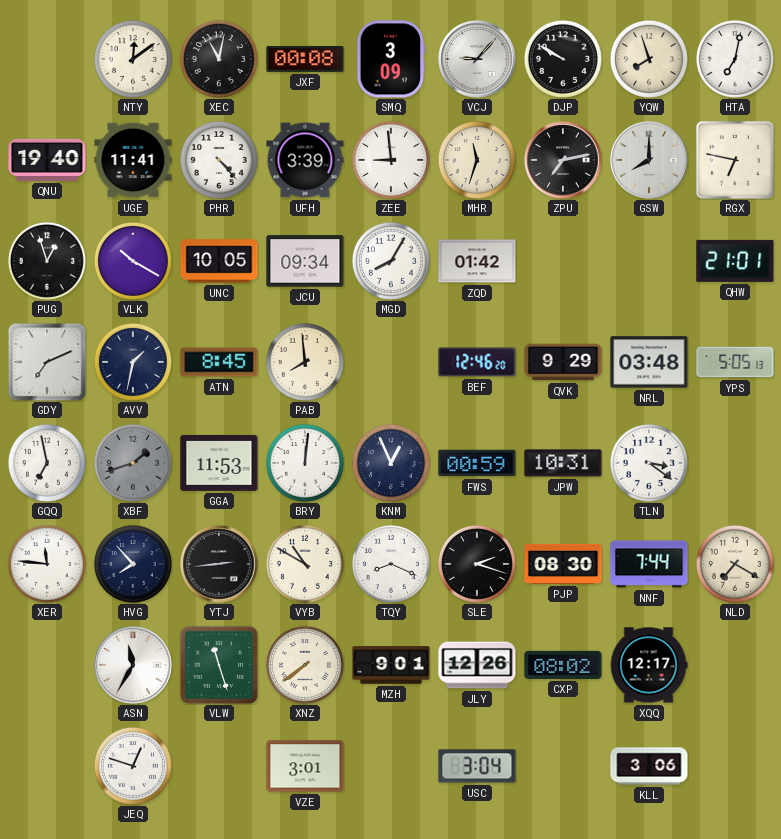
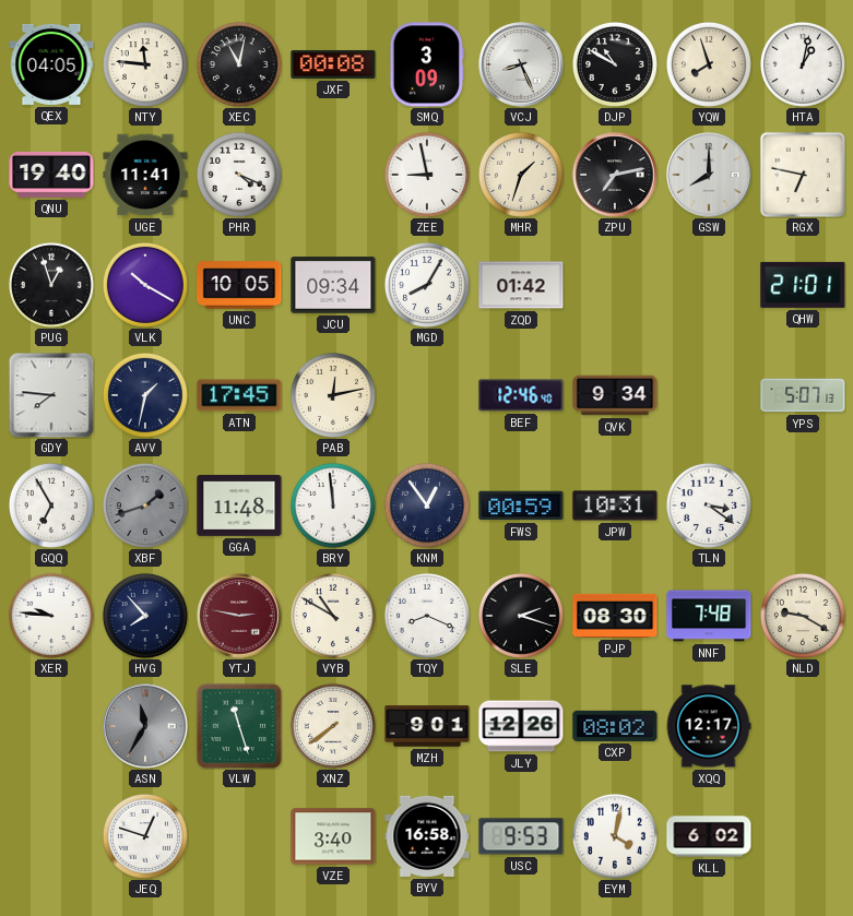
QEX: none -> 04:05
NTY: 12:09 -> 11:46
VCJ: 9:07 -> 8:26
DJP: 9:50 -> 10:50
HTA: 7:02 -> 1:02
PHR: 4:23 -> 4:19
UFH: 3:39 -> none
ZEE: 8:59 -> 8:58
MHR: 11:33 -> 1:33
GDY: 7:11 -> 7:46
ATN: 8:45 -> 17:45
PAB: 7:59 -> 12:13
BEF: 12:46:20 -> 12:46:40
QVK: 9:29 -> 9:34
NRL: 03:48 -> none
YPS: 5:05 -> 5:07
GQQ: 6:58 -> 6:55
GGA: 11:53 -> 11:48
BRY: 12:01 -> 11:59
KNM: 12:56 -> 12:54
XER: 11:46 -> 9:46
YTJ: 2:44 -> 2:47
YTJ dial: black -> burgundy
NNF: 7:44 -> 7:48
NLD: 7:20 -> 9:20
ASN dial: white -> grey
VZE: 3:01 -> 3:40
BYV: none -> 16:58
USC: 3:04 -> 9:53
EYM: none -> 4:02
KLL: 3:06 -> 6:02
